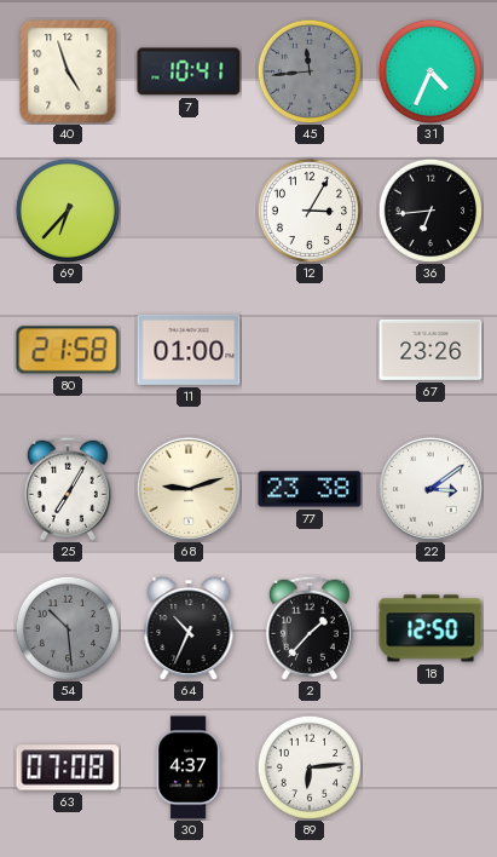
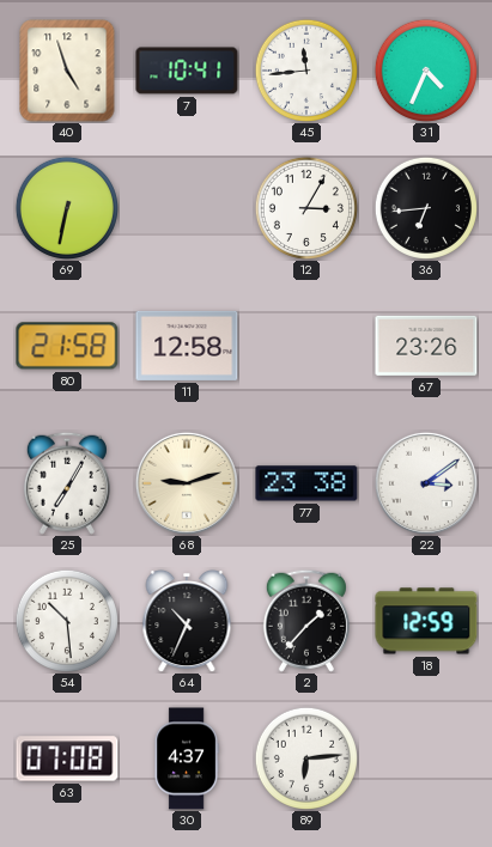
45 dial: grey -> white
69: 6:37 -> 6:32
11: 01:00 -> 12:58
54 dial: grey -> white
18: 12:50 -> 12:59
